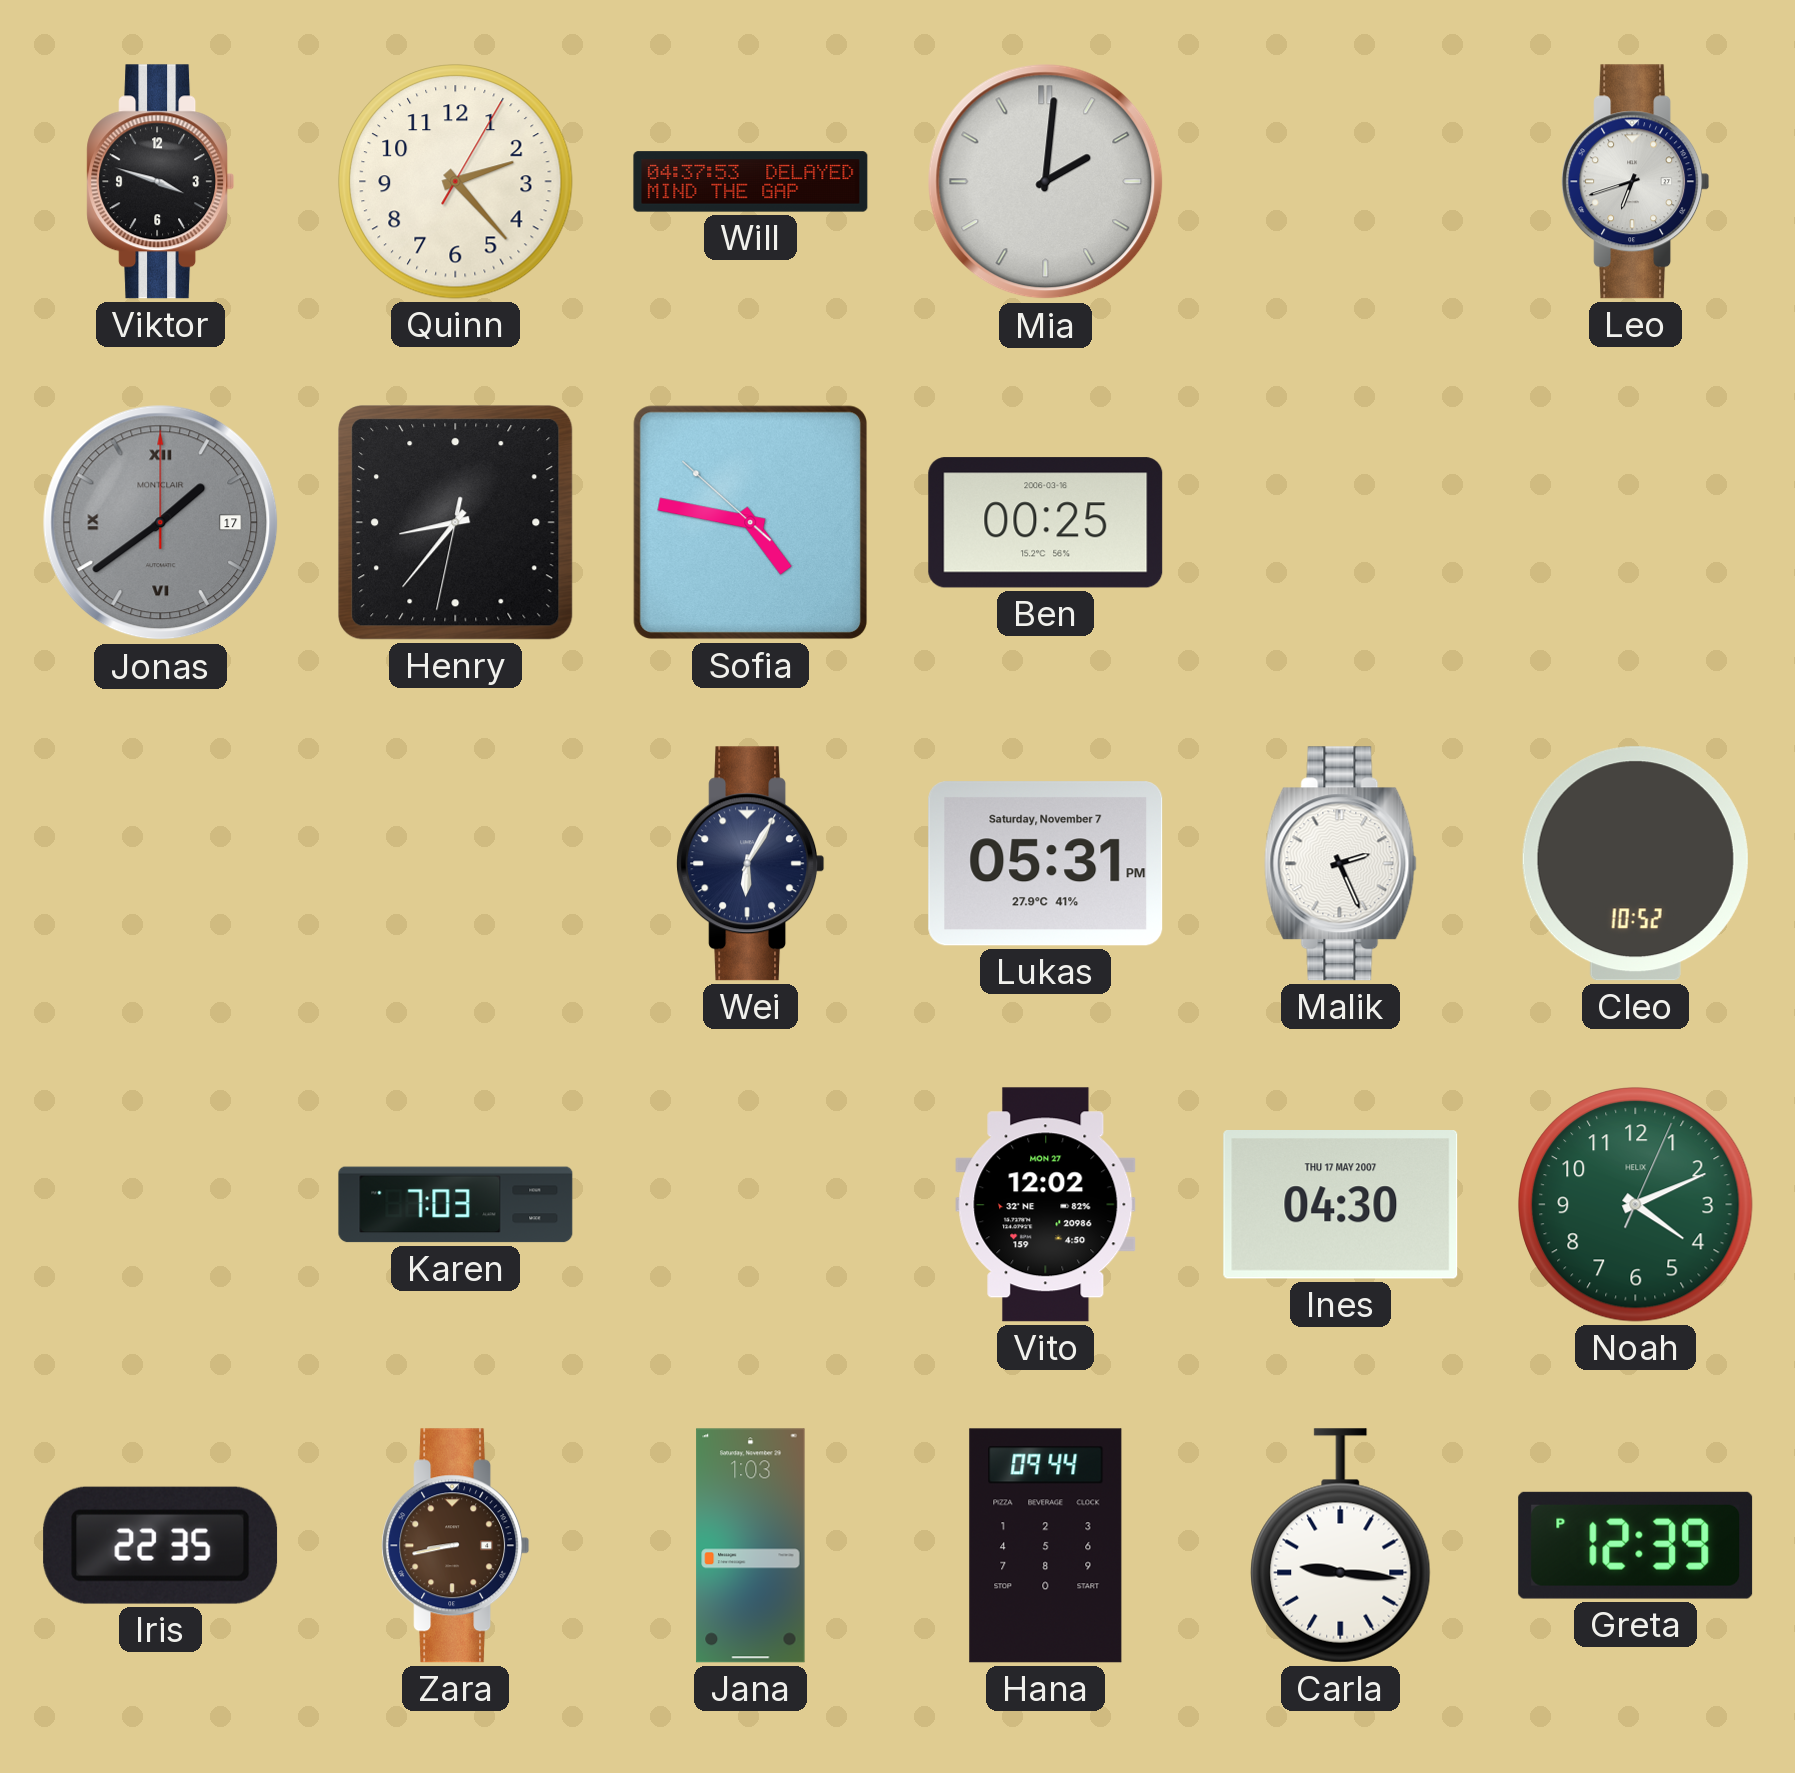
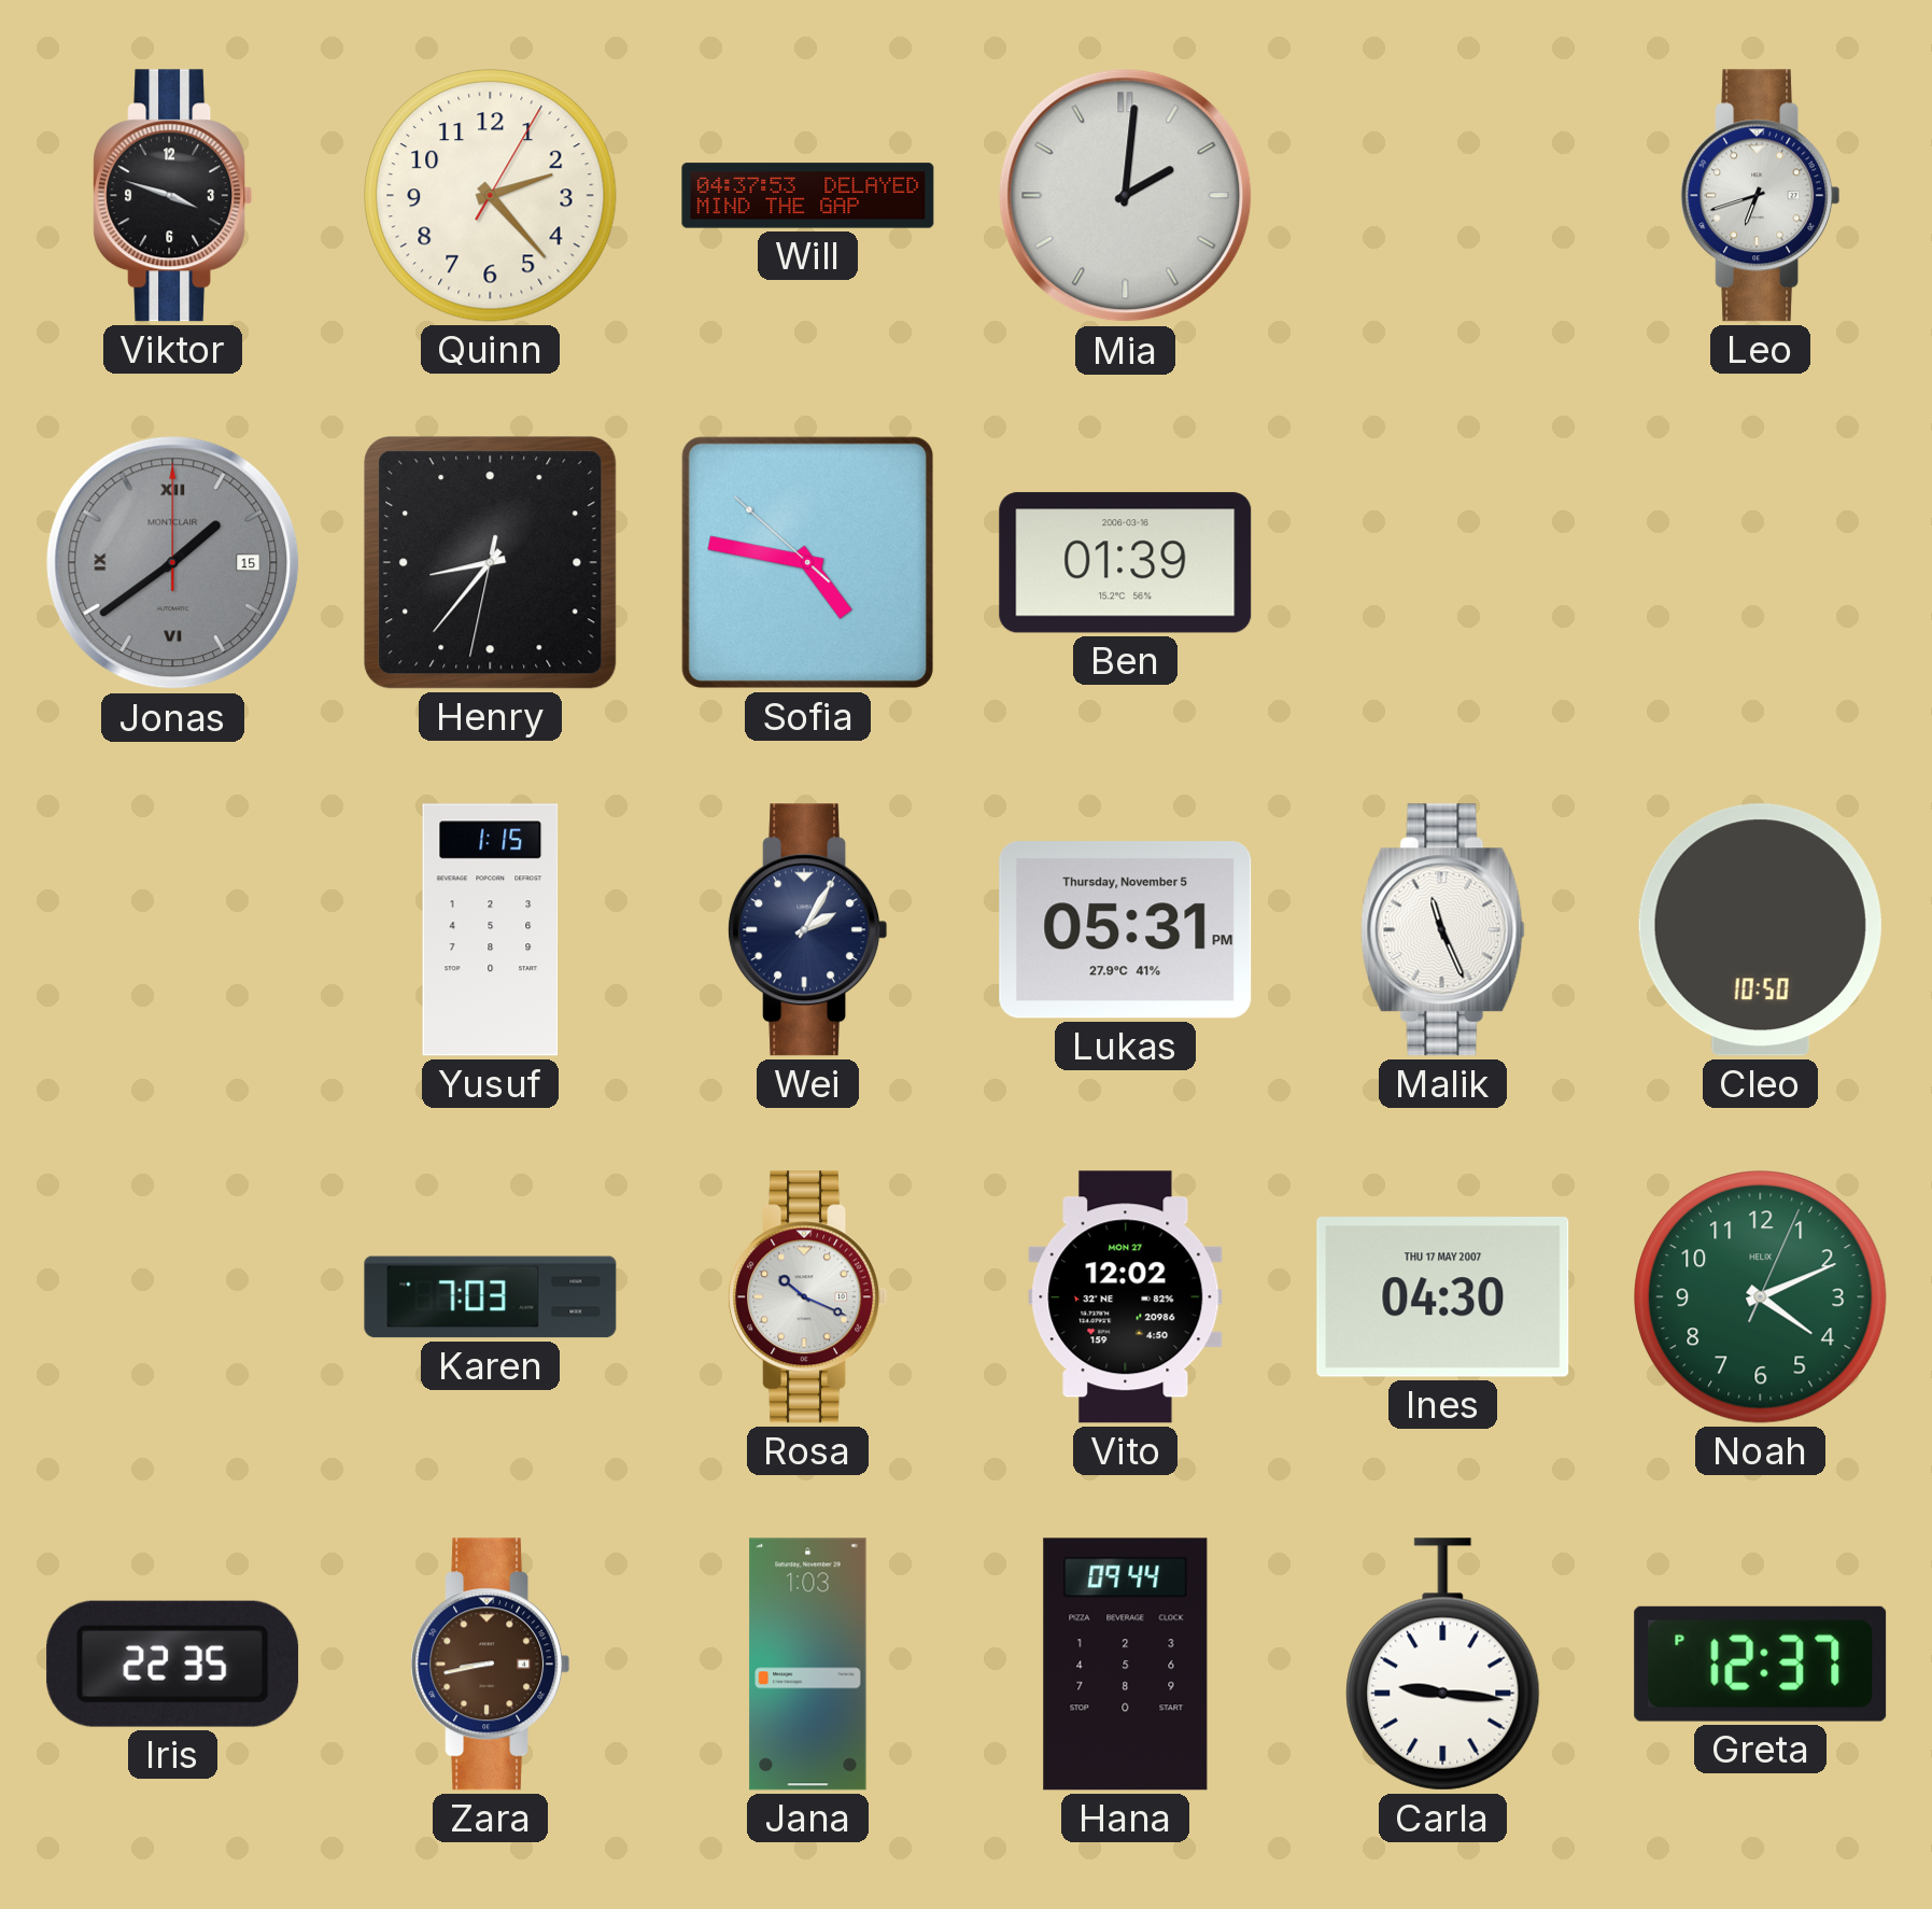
Jonas date: 17 -> 15
Ben: 00:25 -> 01:39
Yusuf: none -> 1:15
Wei: 6:05 -> 2:05
Lukas date: Saturday, November 7 -> Thursday, November 5
Malik: 2:26 -> 11:26
Cleo: 10:52 -> 10:50
Rosa: none -> 10:19
Greta: 12:39 -> 12:37
